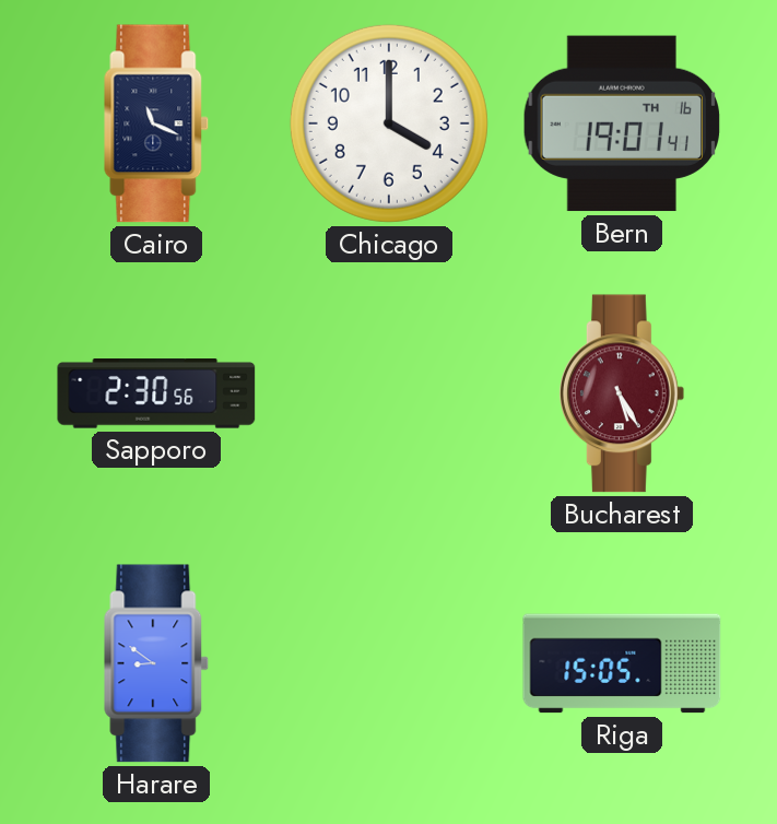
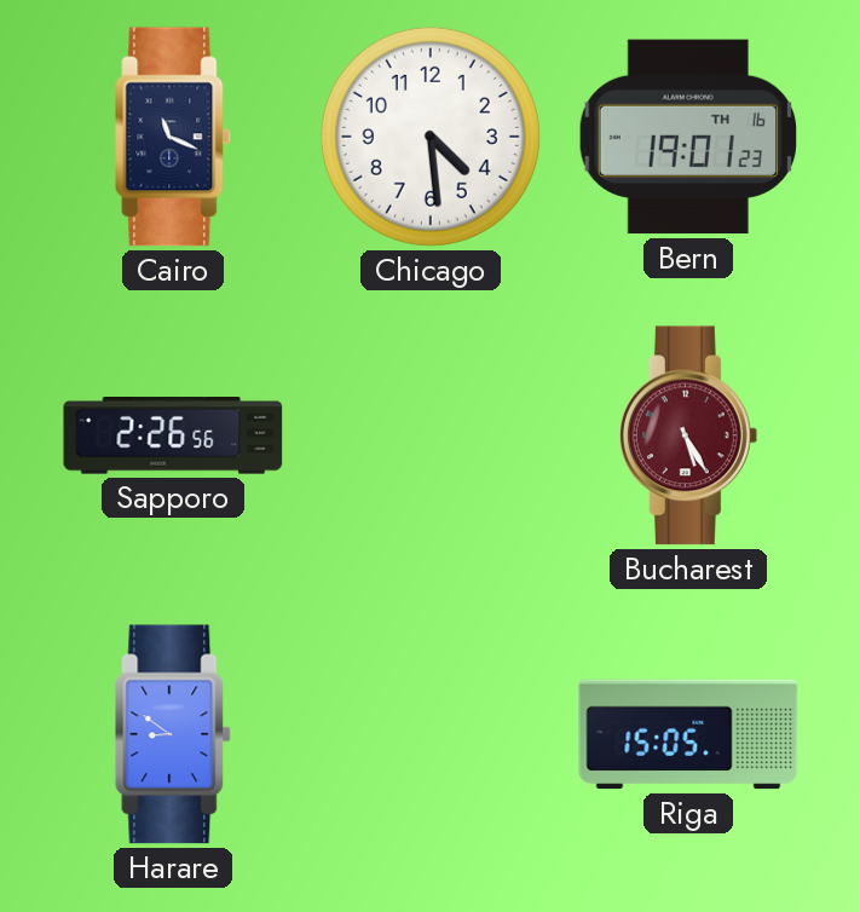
Chicago: 4:00 -> 4:29
Bern: 19:01:41 -> 19:01:23
Sapporo: 2:30 -> 2:26
